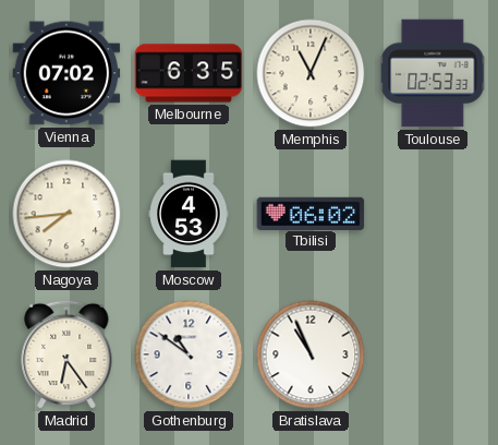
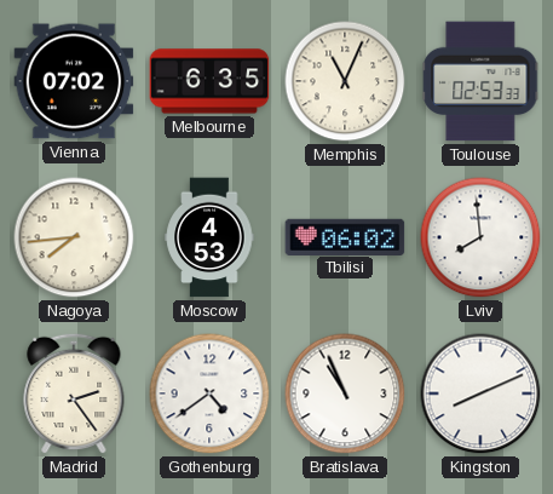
Lviv: none -> 7:59
Madrid: 6:24 -> 2:24
Gothenburg: 10:51 -> 4:39
Kingston: none -> 8:11
